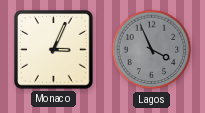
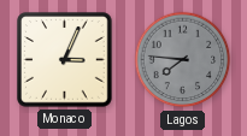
Lagos: 3:56 -> 7:46
